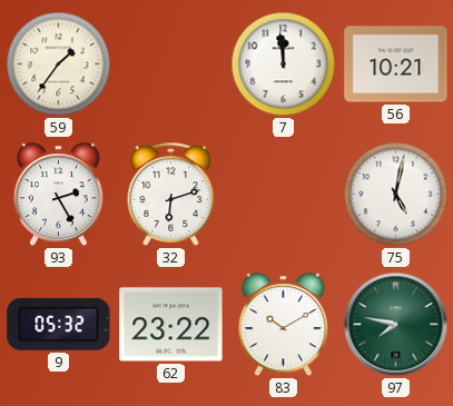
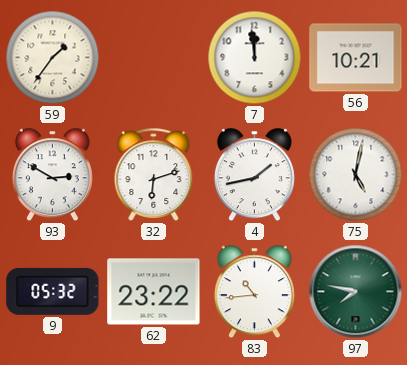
93: 2:25 -> 2:50
4: none -> 1:43
83: 10:10 -> 10:44
